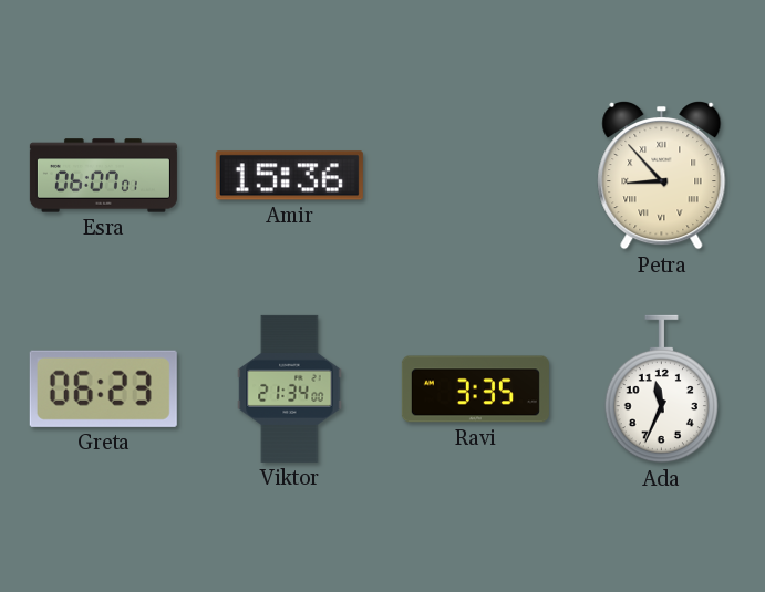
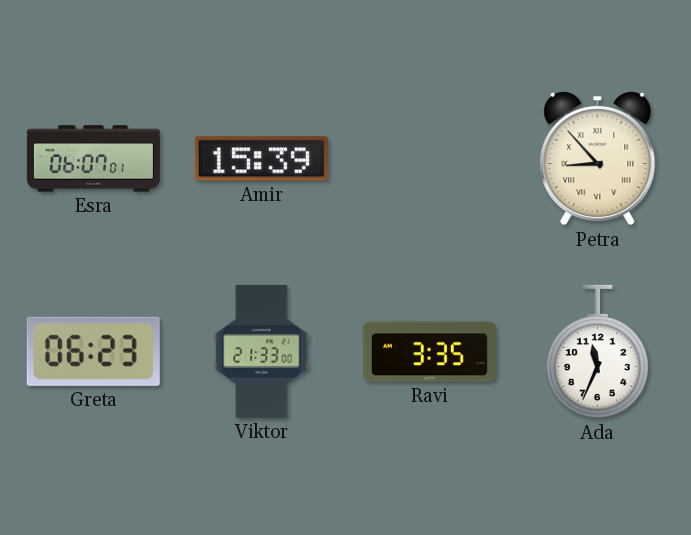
Amir: 15:36 -> 15:39
Viktor: 21:34 -> 21:33
